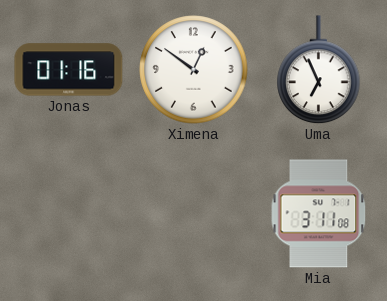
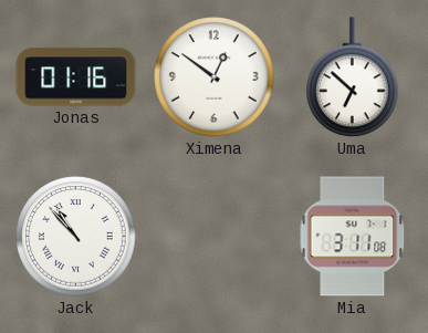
Uma: 6:56 -> 6:52
Jack: none -> 10:53
